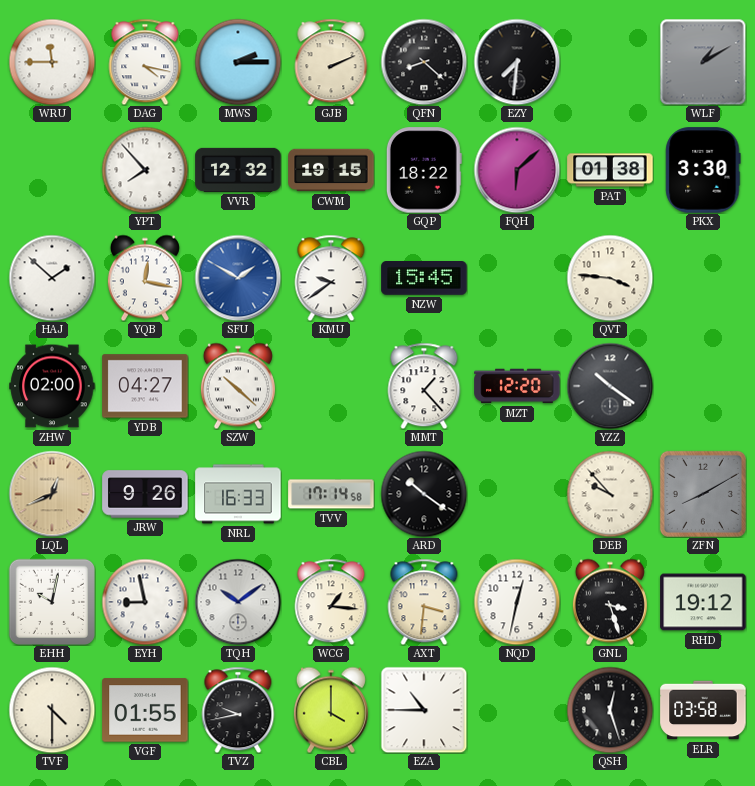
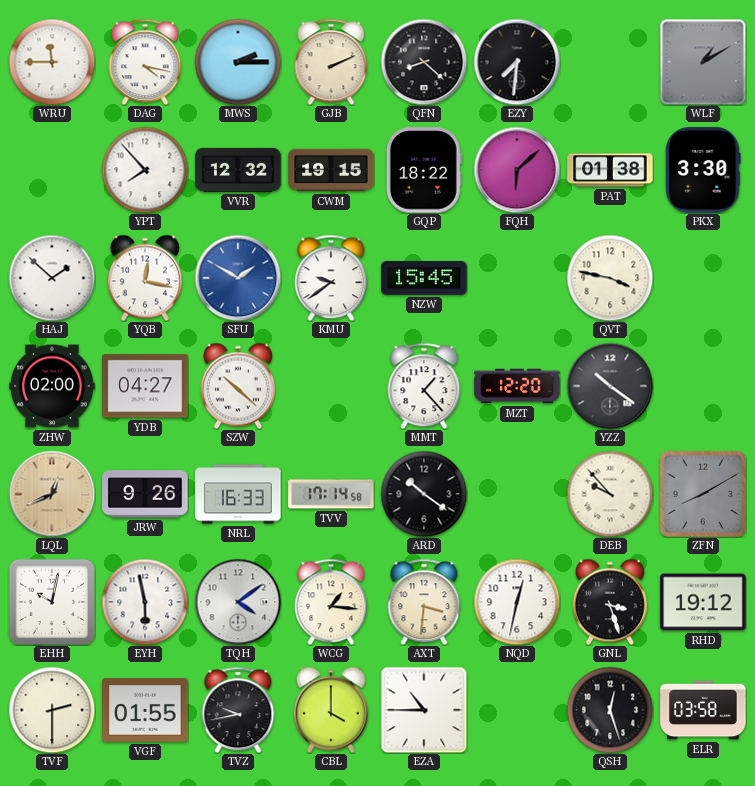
QVT: 3:46 -> 3:47
EYH: 8:58 -> 5:58
TQH: 10:09 -> 4:09
TVF: 4:30 -> 2:30
